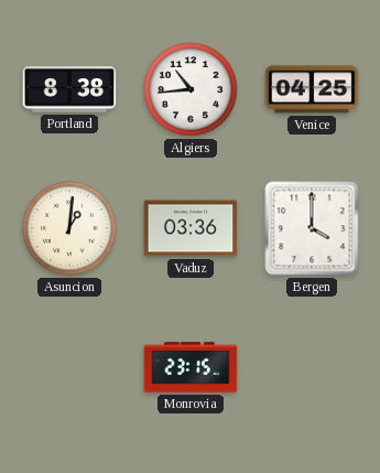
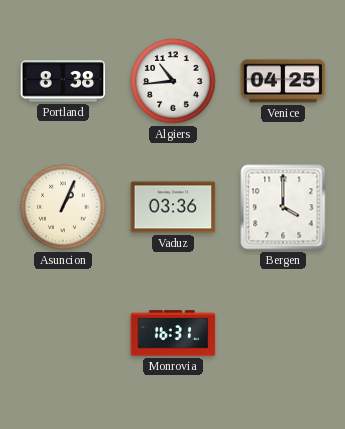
Asuncion: 1:01 -> 1:04
Monrovia: 23:15 -> 16:31
